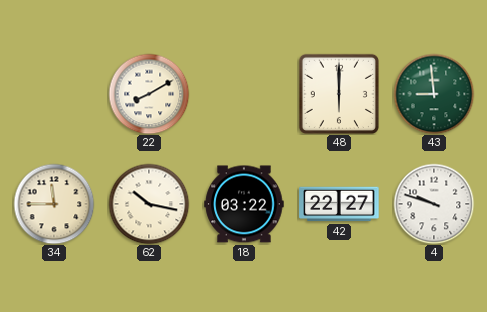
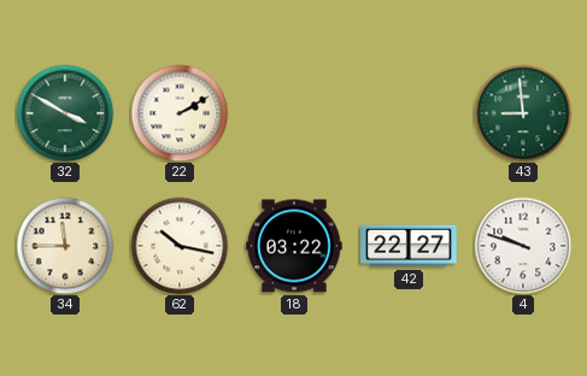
32: none -> 3:50
22: 8:10 -> 2:10
48: 6:00 -> none
